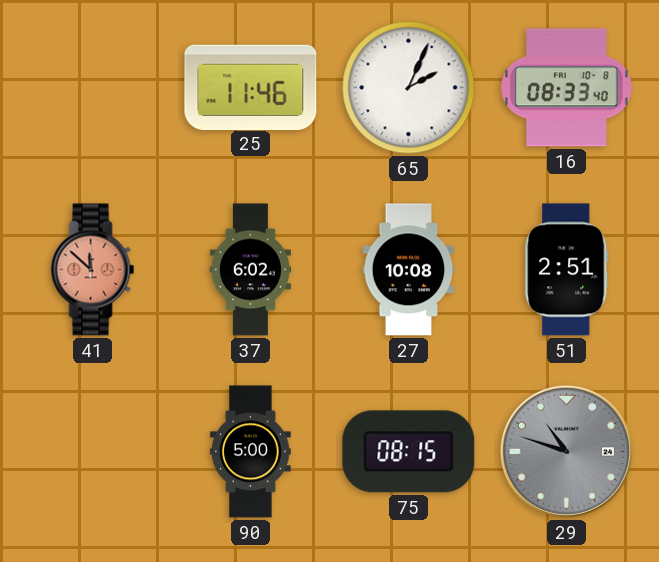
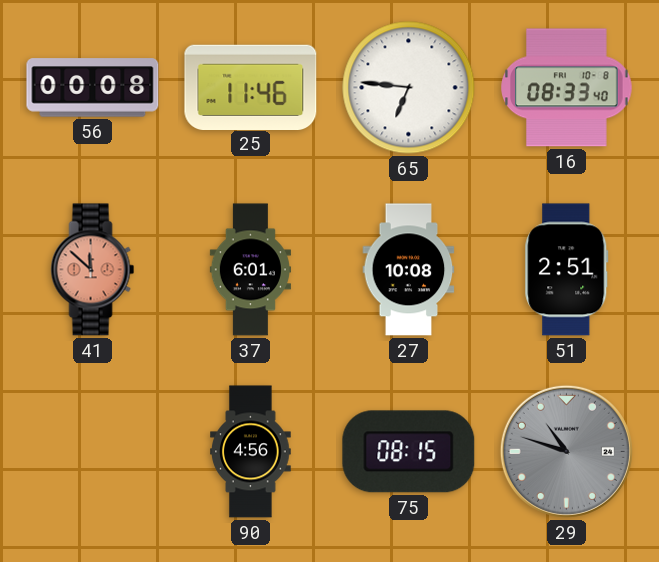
56: none -> 00:08
65: 2:04 -> 6:46
37: 6:02 -> 6:01
90: 5:00 -> 4:56
